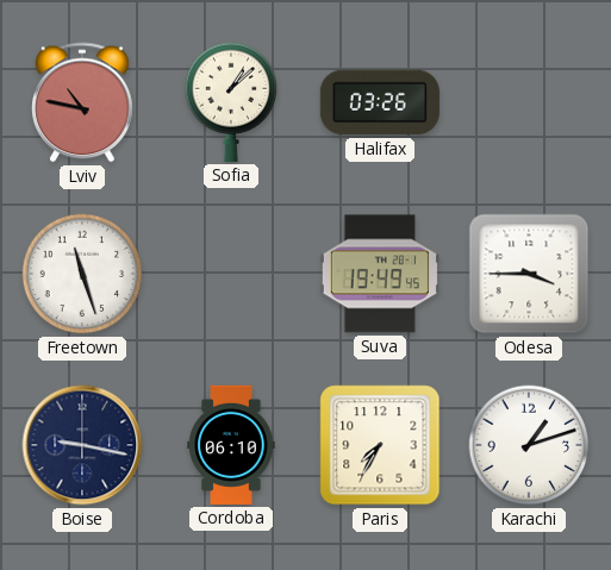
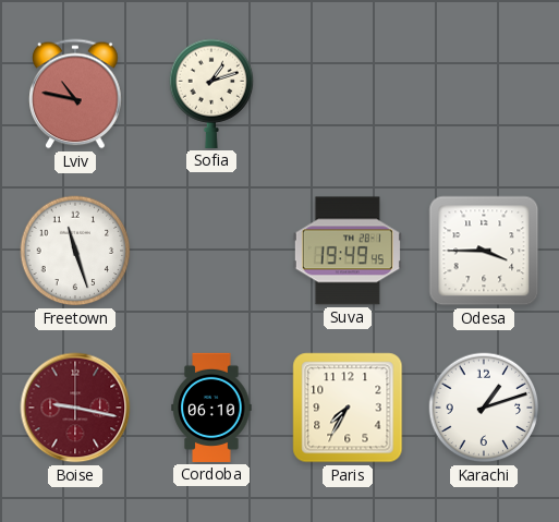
Sofia: 1:08 -> 1:12
Halifax: 03:26 -> none
Boise dial: navy -> burgundy
